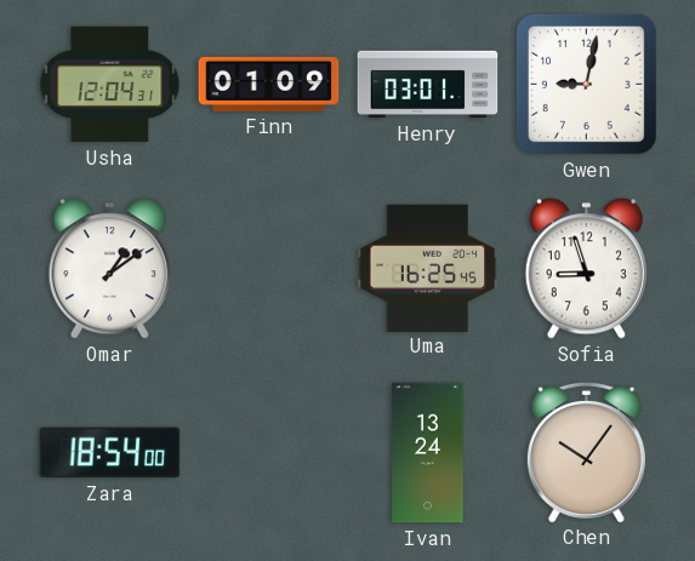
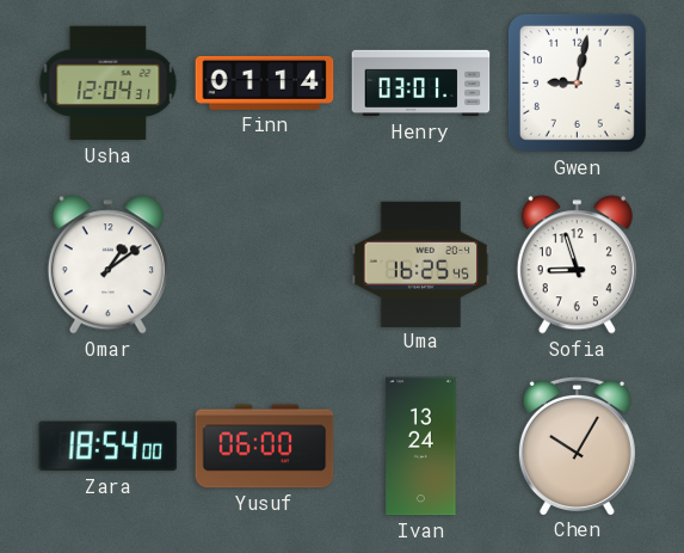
Finn: 01:09 -> 01:14
Yusuf: none -> 06:00
Chen: 10:06 -> 10:05
